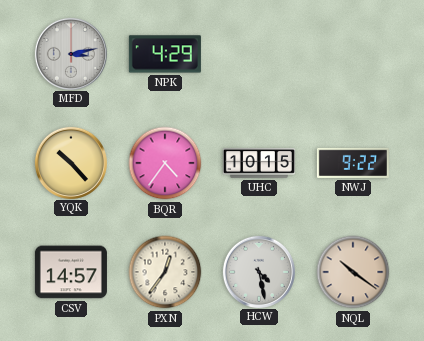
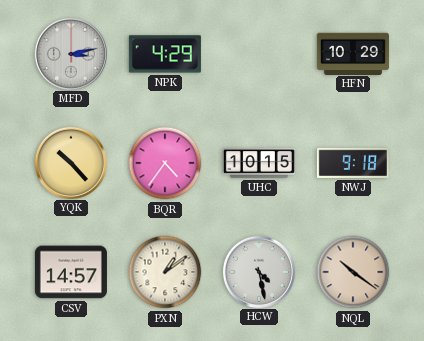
HFN: none -> 10:29
NWJ: 9:22 -> 9:18
PXN: 12:36 -> 1:09
